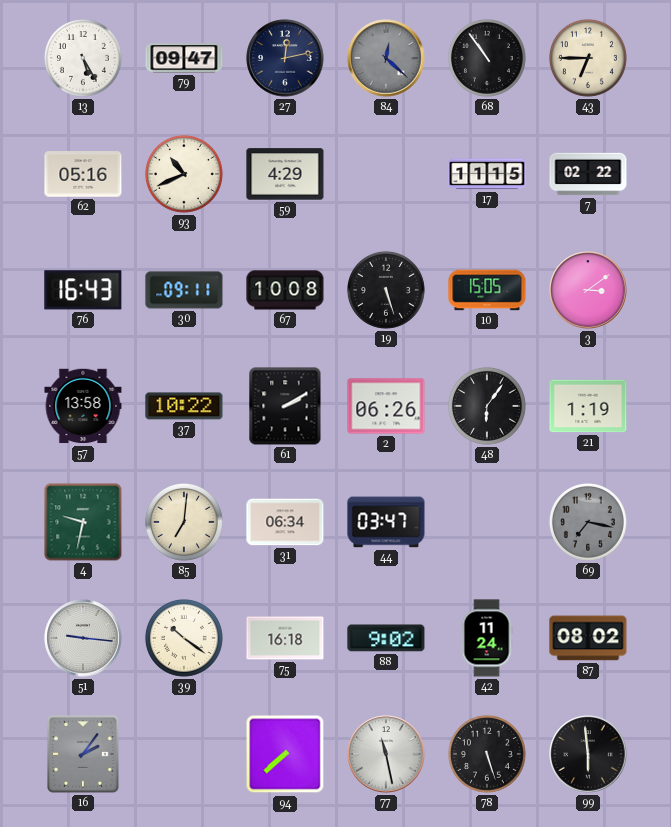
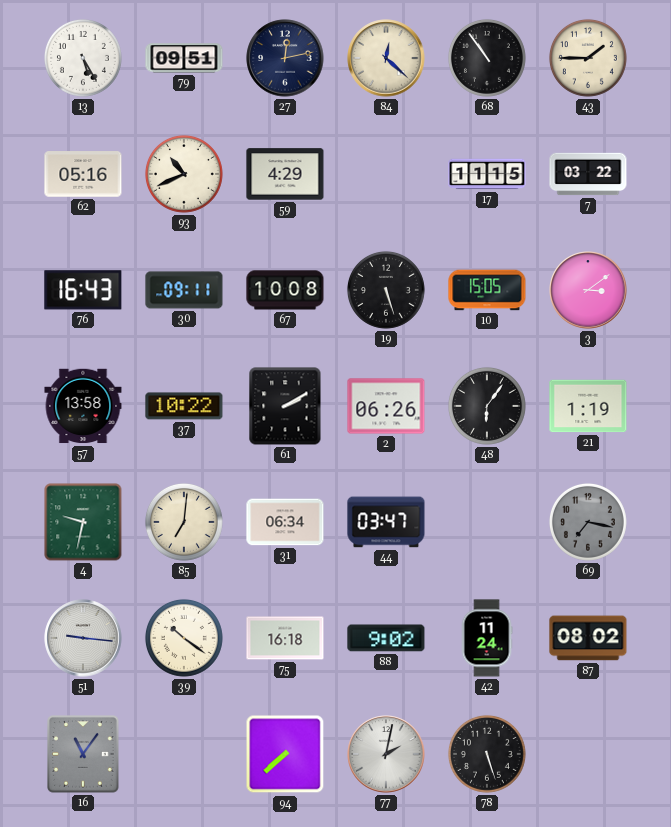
79: 09:47 -> 09:51
84 dial: grey -> cream
43: 6:45 -> 1:45
7: 02:22 -> 03:22
16: 2:06 -> 11:06
77: 11:28 -> 2:02
99: 5:59 -> none
